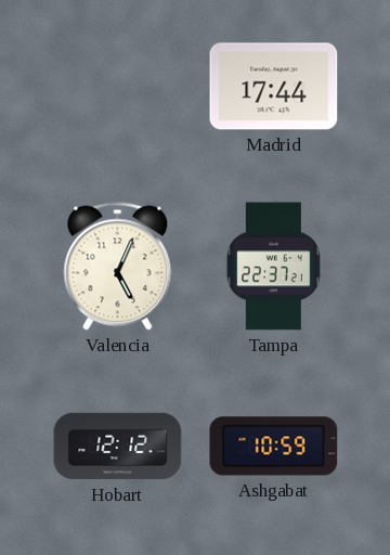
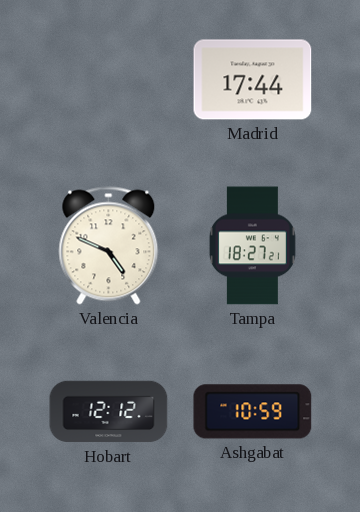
Valencia: 5:04 -> 4:49
Tampa: 22:37 -> 18:27
